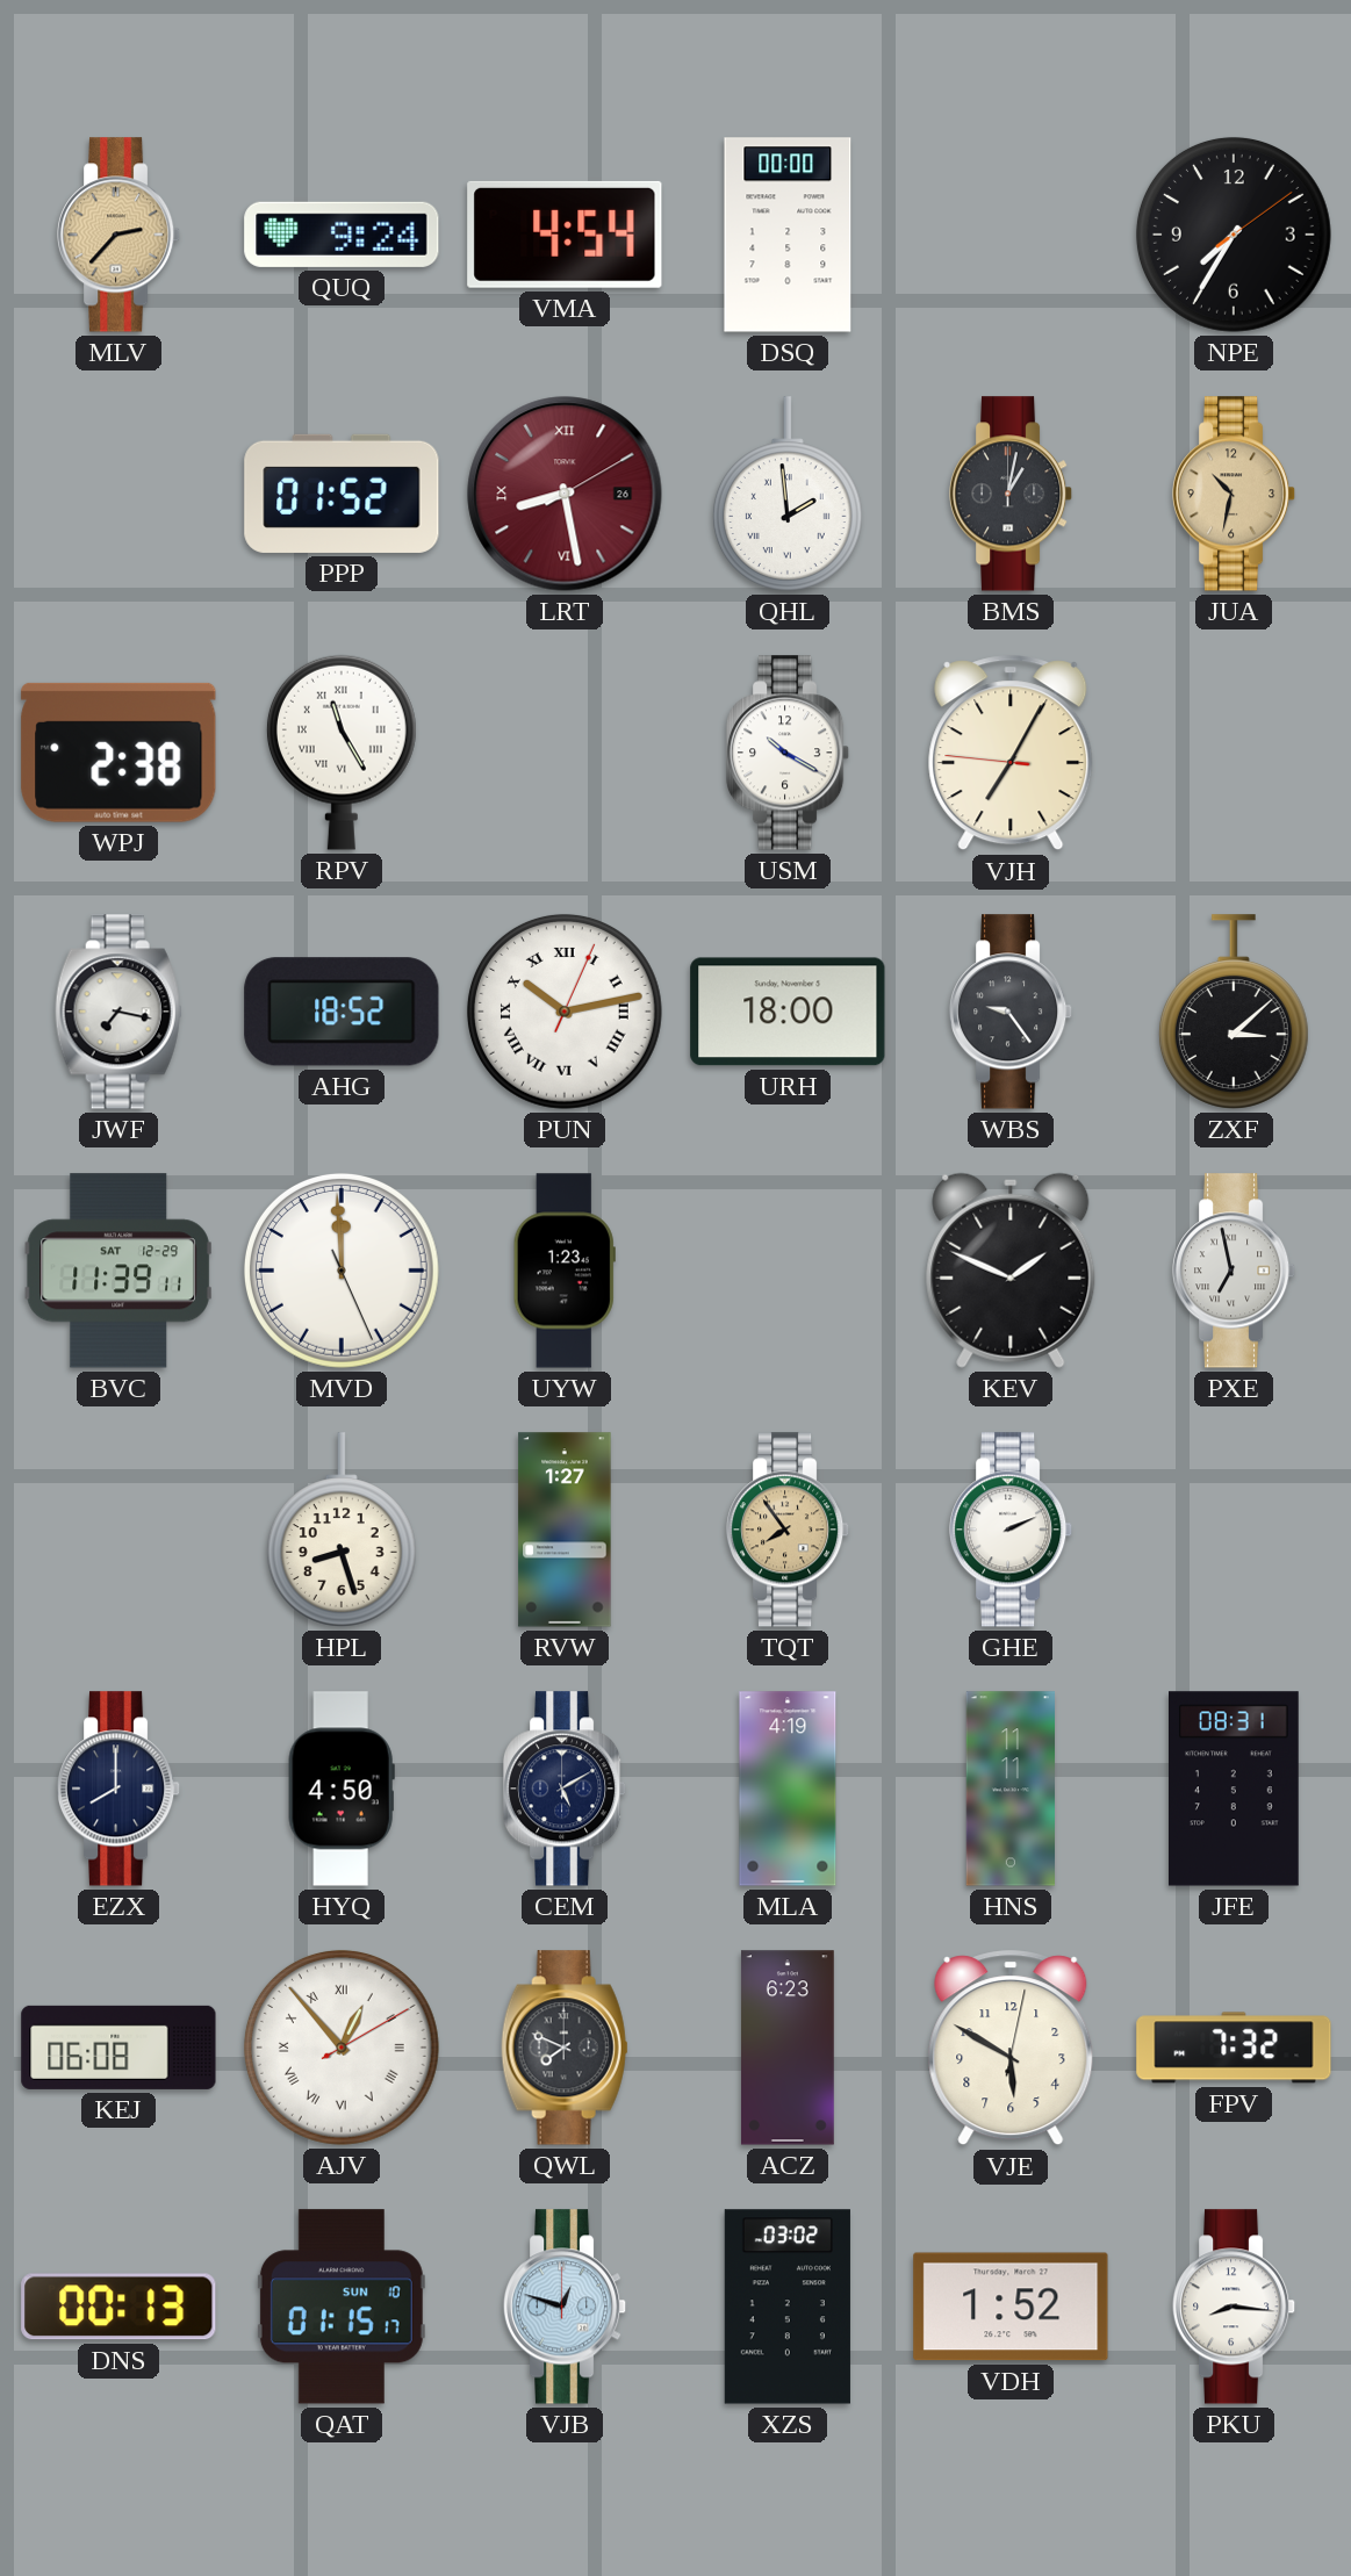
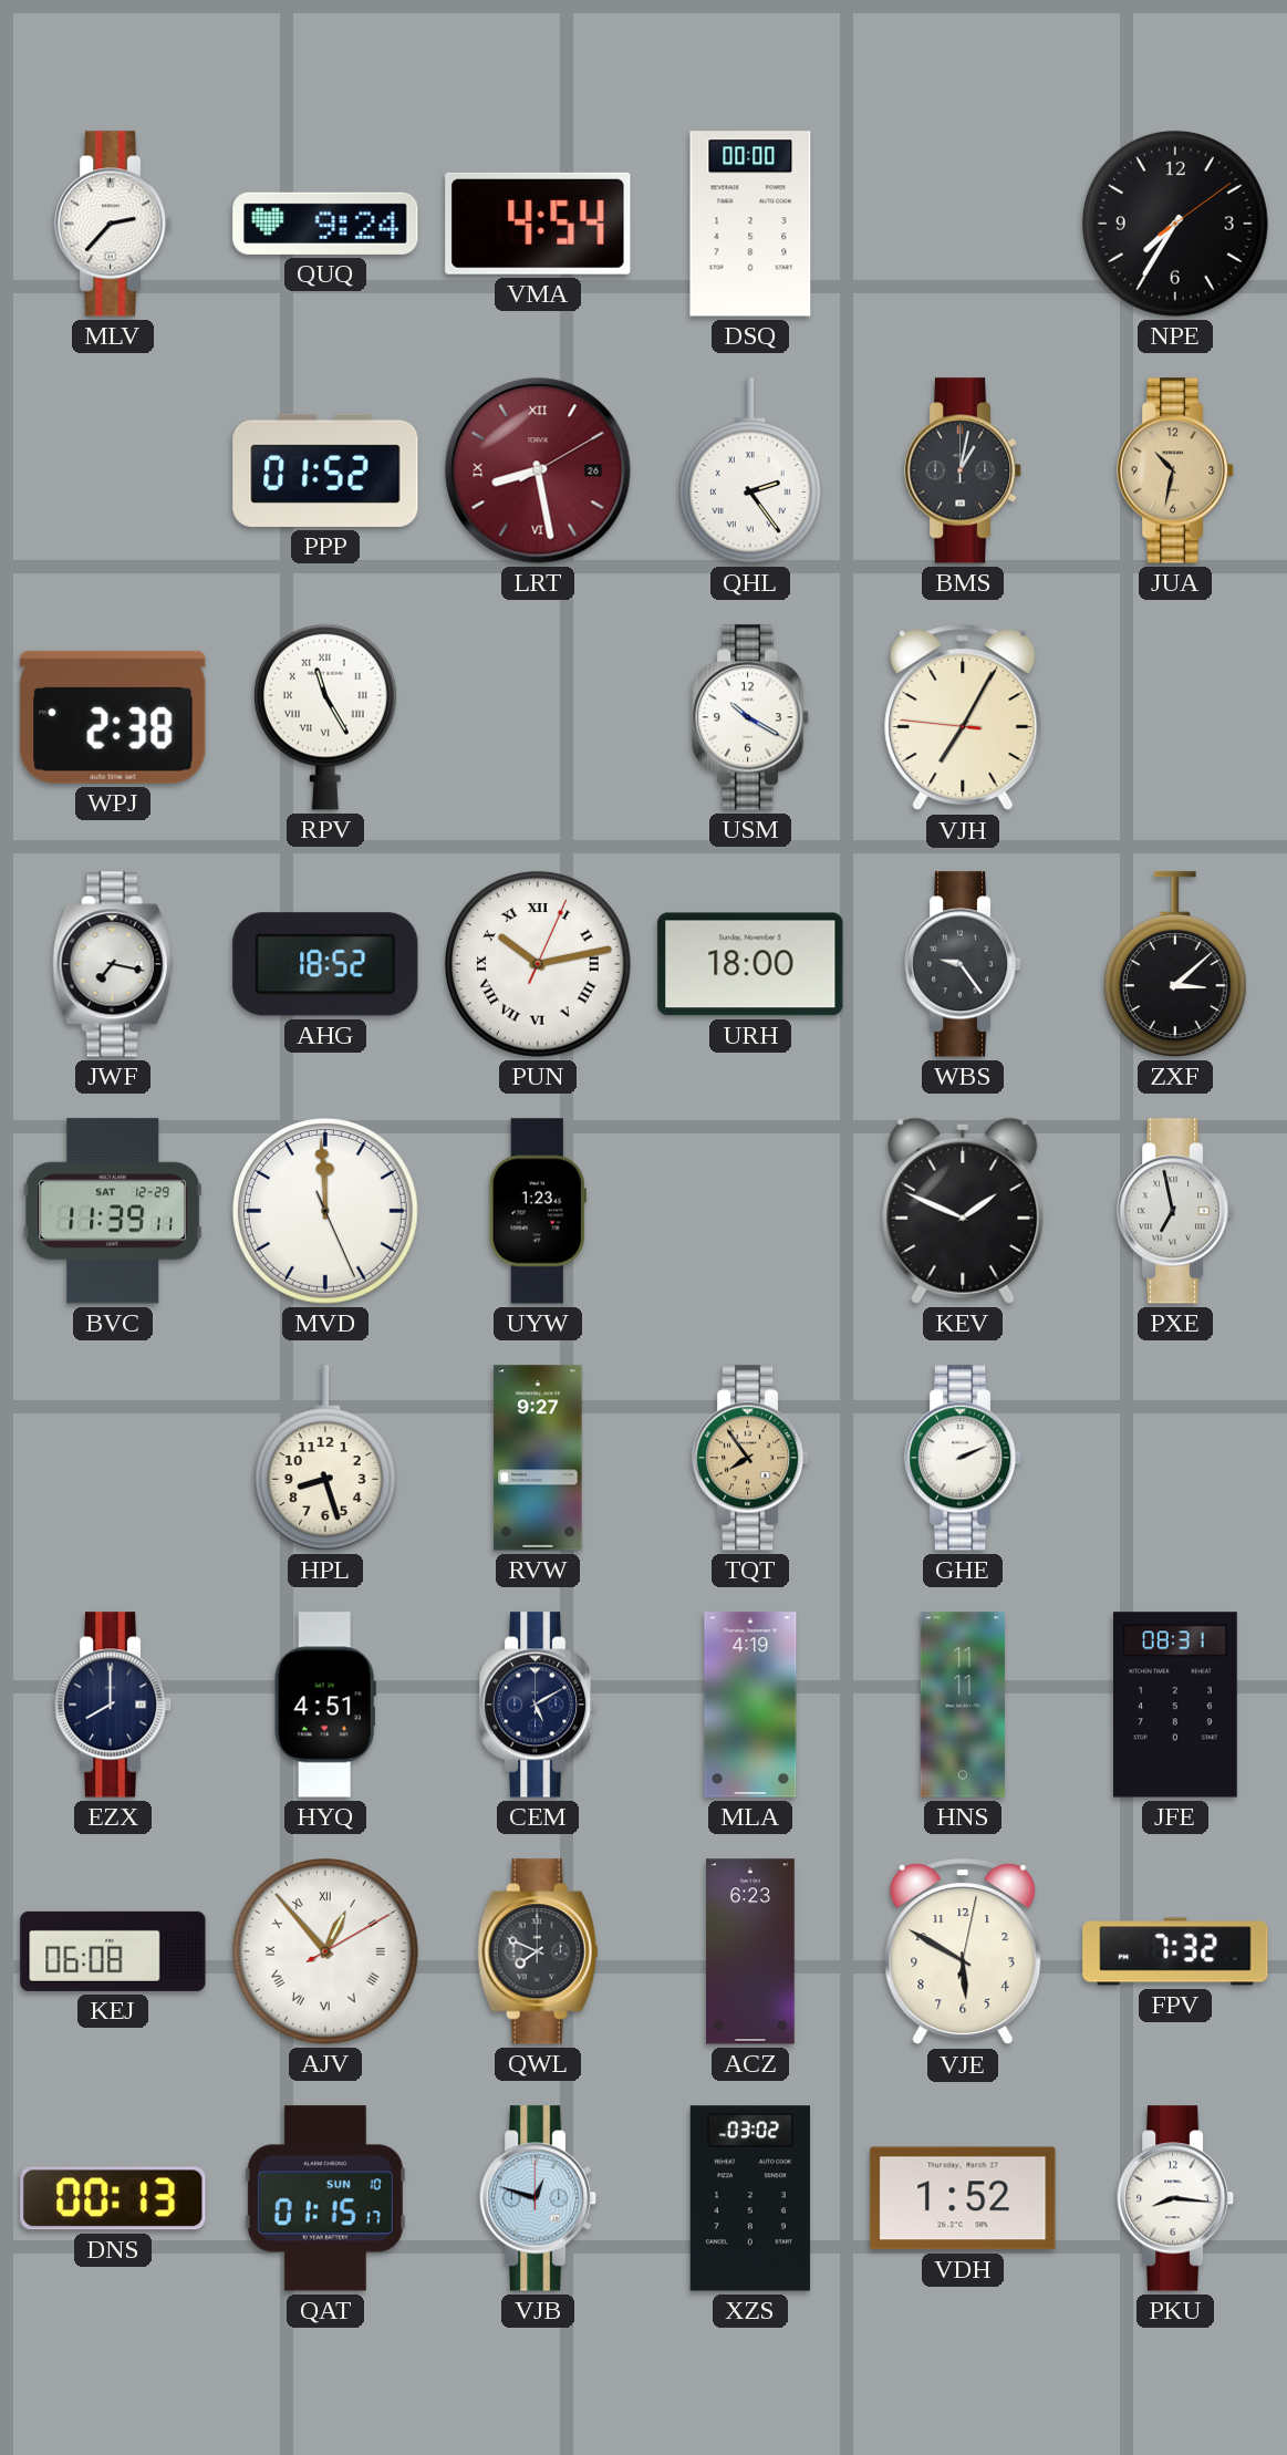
MLV dial: champagne -> white
QHL: 1:59 -> 2:24
RVW: 1:27 -> 9:27
HYQ: 4:50 -> 4:51
